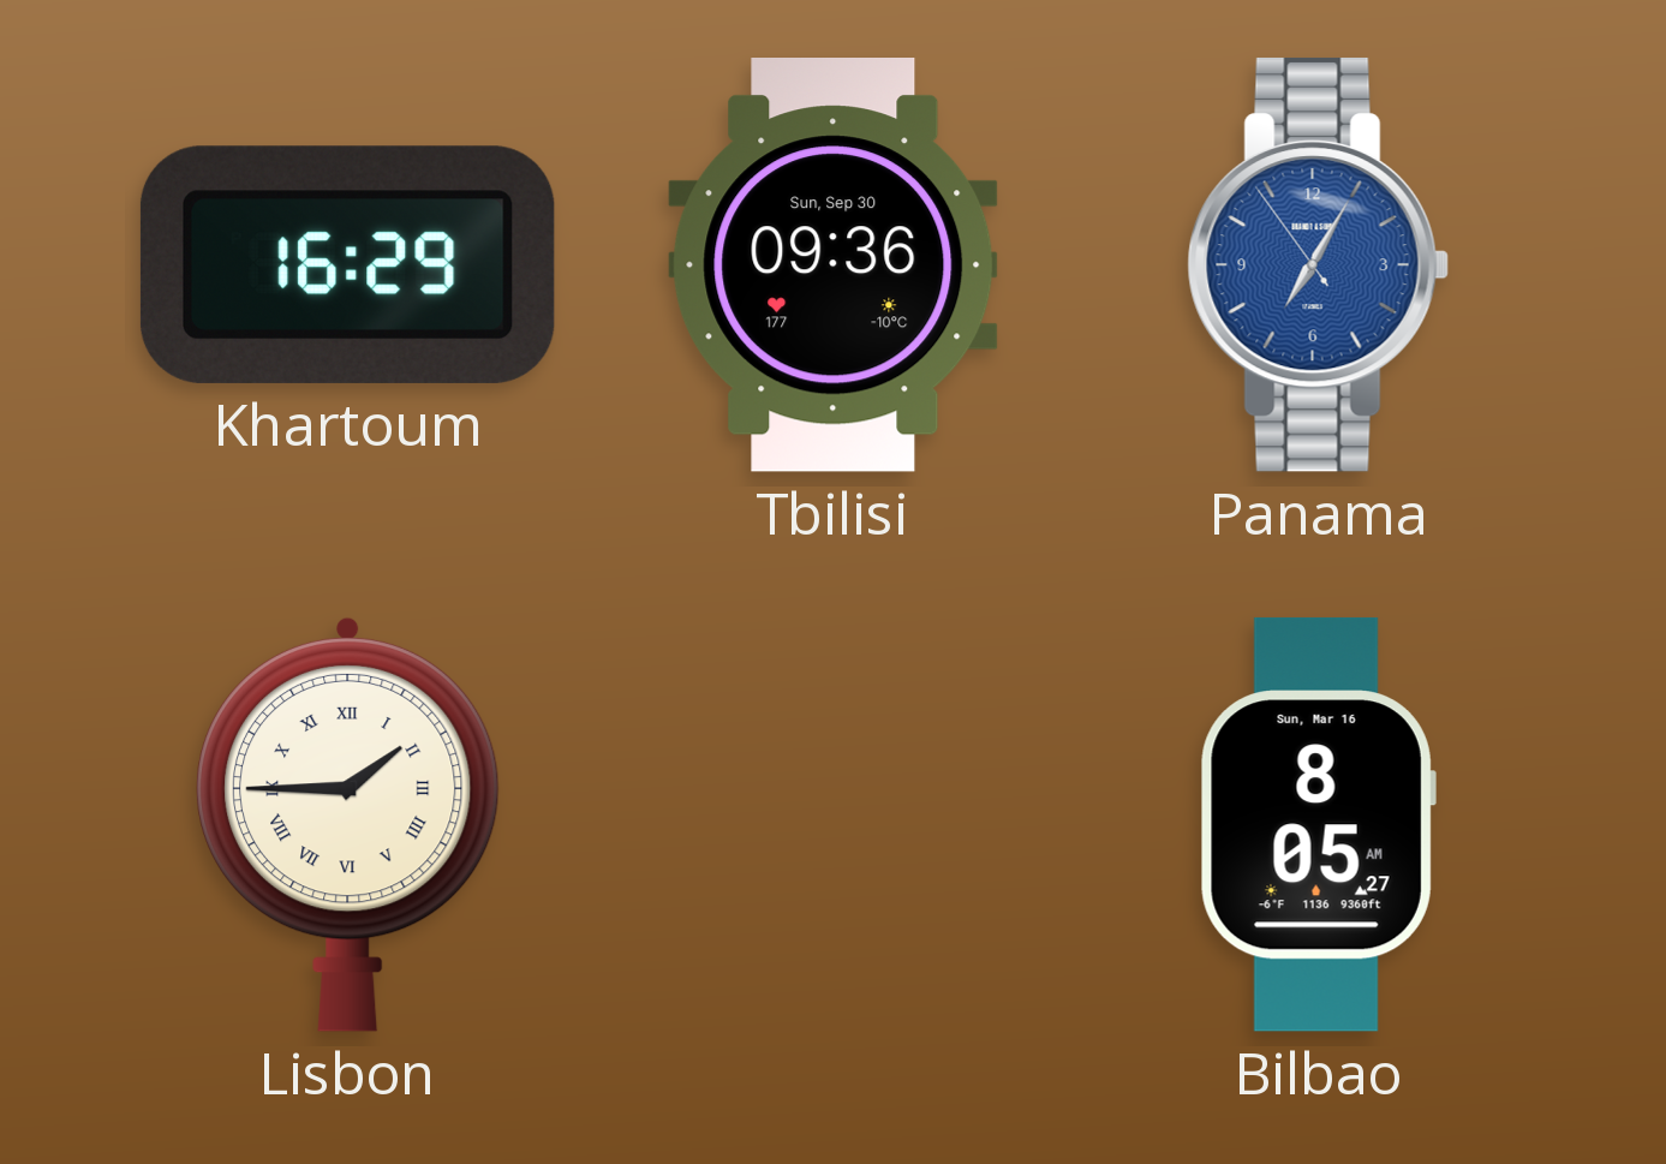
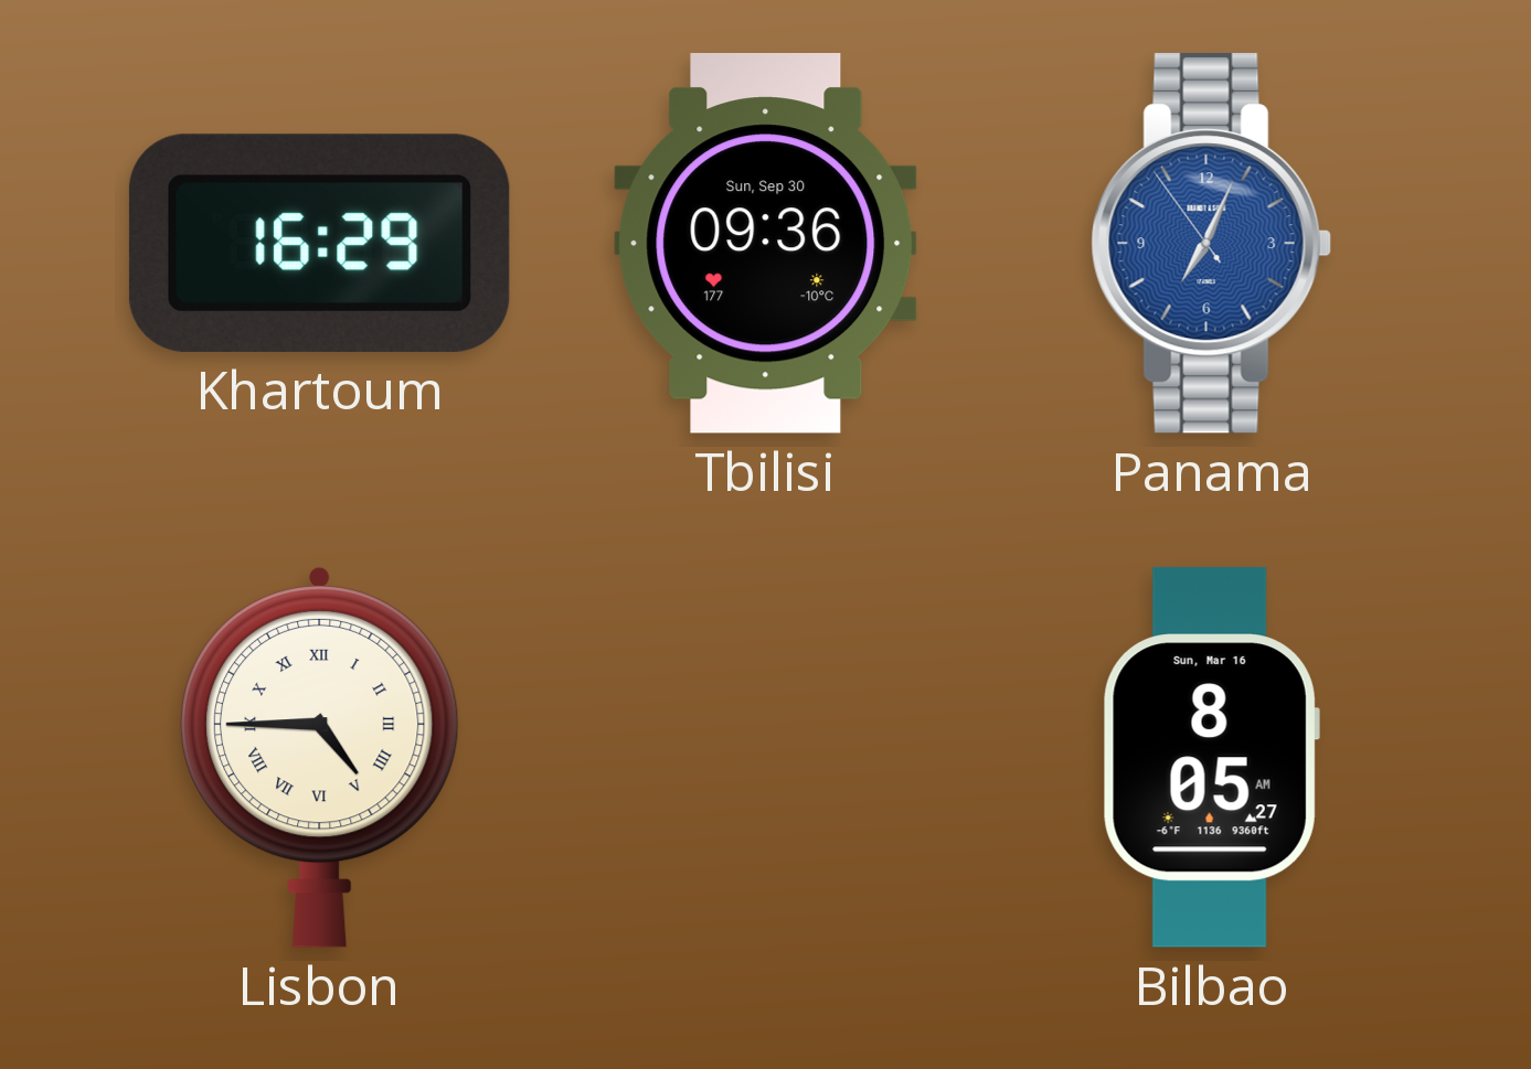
Panama: 7:04 -> 7:03
Lisbon: 1:45 -> 4:45
